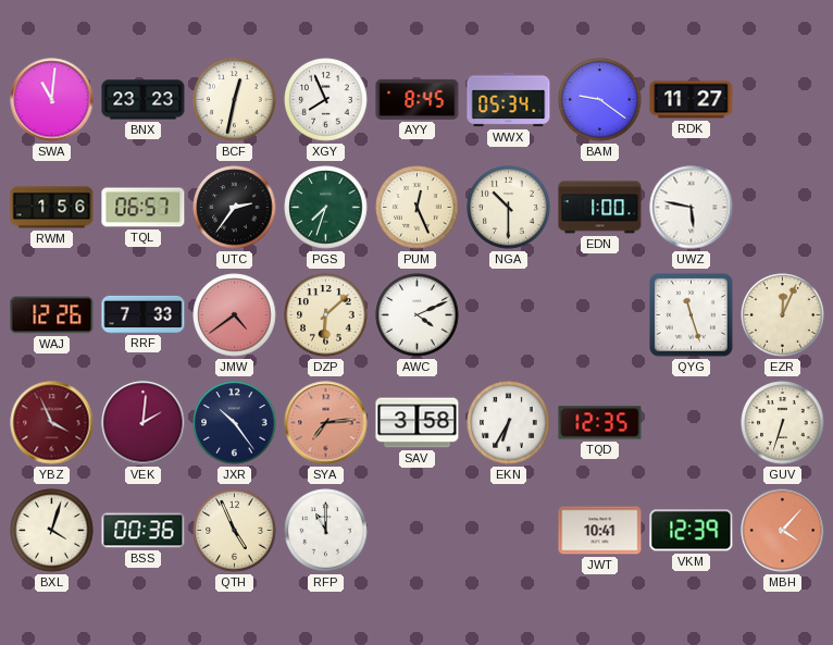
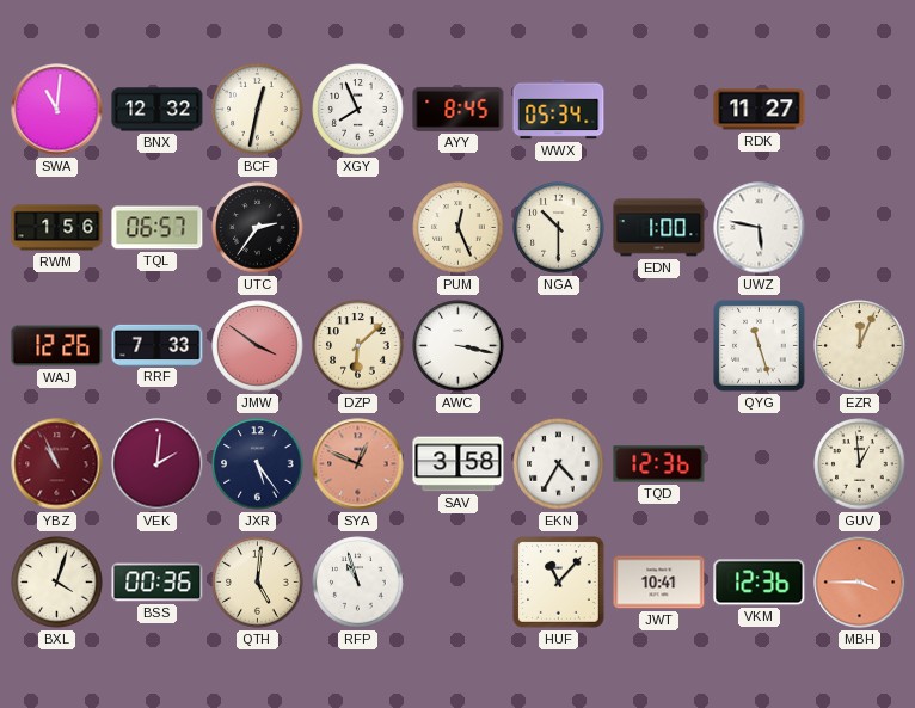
BNX: 23:23 -> 12:32
BAM: 9:21 -> none
PGS: 7:33 -> none
JMW: 4:39 -> 3:51
AWC: 4:11 -> 3:17
YBZ: 3:56 -> 10:56
JXR: 10:24 -> 5:24
SYA: 7:14 -> 12:49
EKN: 6:35 -> 4:35
TQD: 12:35 -> 12:36
GUV: 6:33 -> 12:59
QTH: 4:56 -> 5:01
RFP: 11:00 -> 10:57
HUF: none -> 11:07
VKM: 12:39 -> 12:36
MBH: 4:07 -> 3:45
